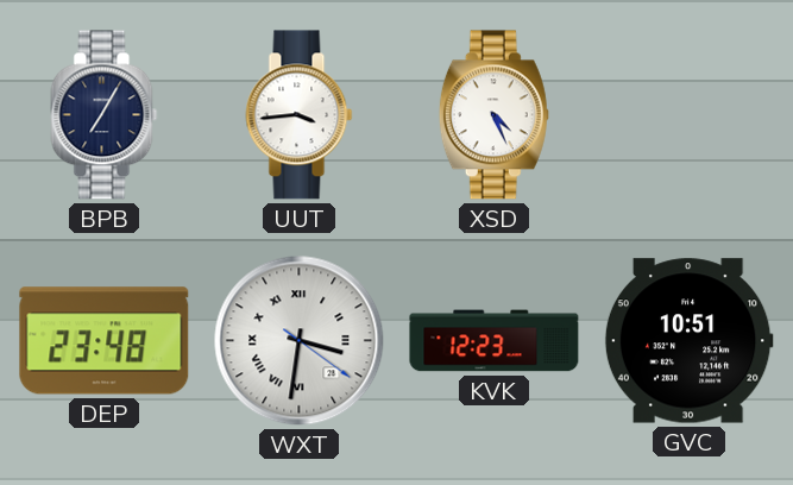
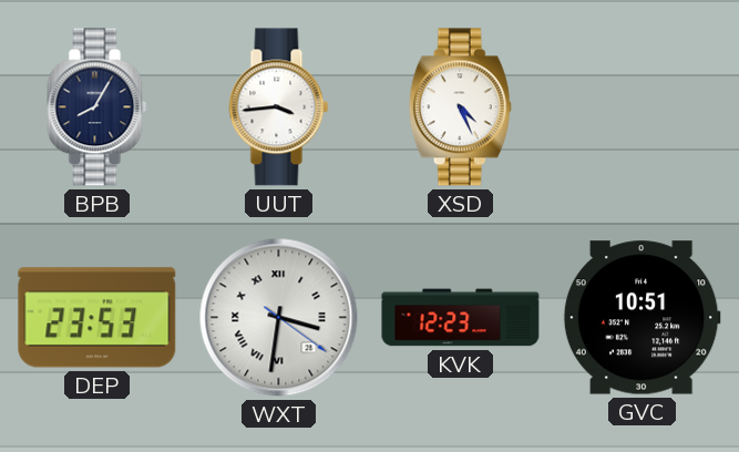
BPB: 7:05 -> 8:05
DEP: 23:48 -> 23:53
